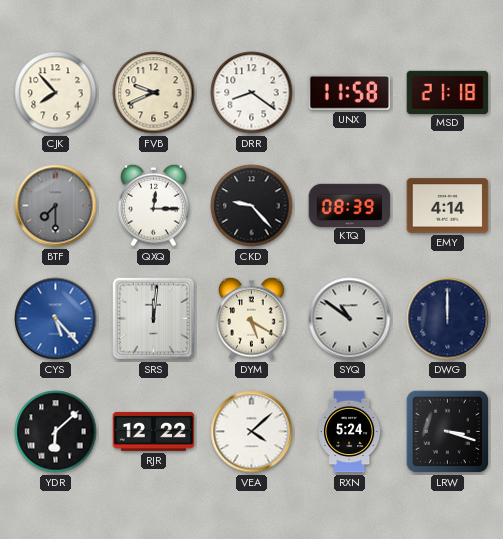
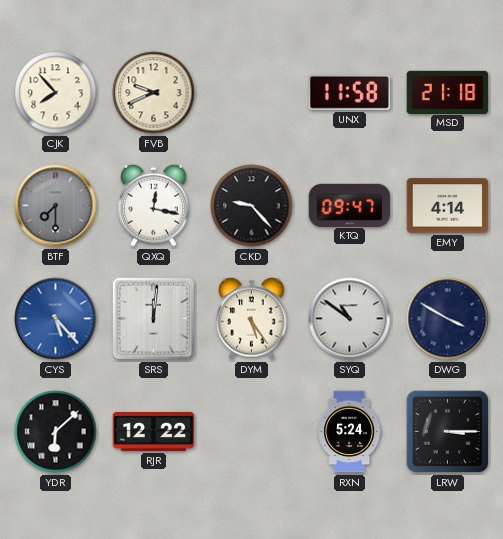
DRR: 8:21 -> none
QXQ: 12:15 -> 12:17
KTQ: 08:39 -> 09:47
DYM: 5:20 -> 5:24
DWG: 12:00 -> 3:50
VEA: 4:08 -> none
LRW: 3:18 -> 3:15
